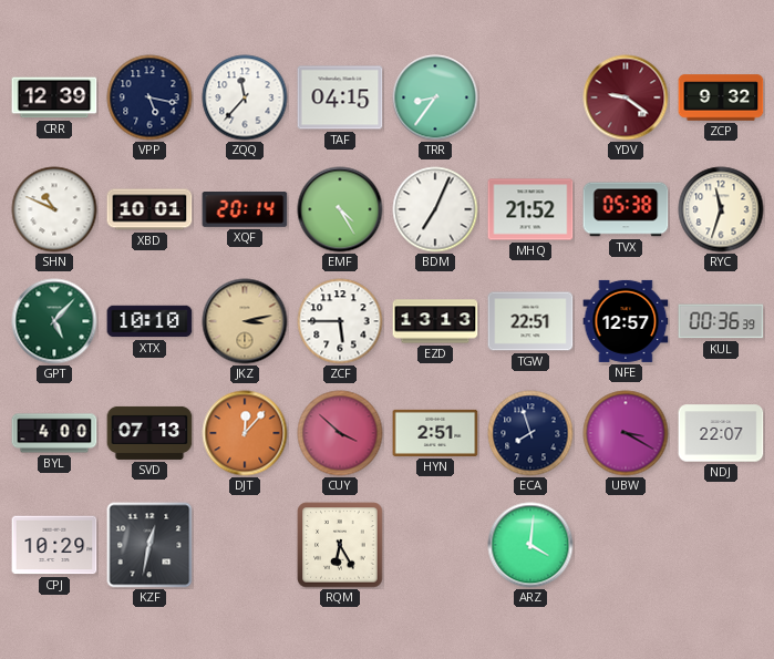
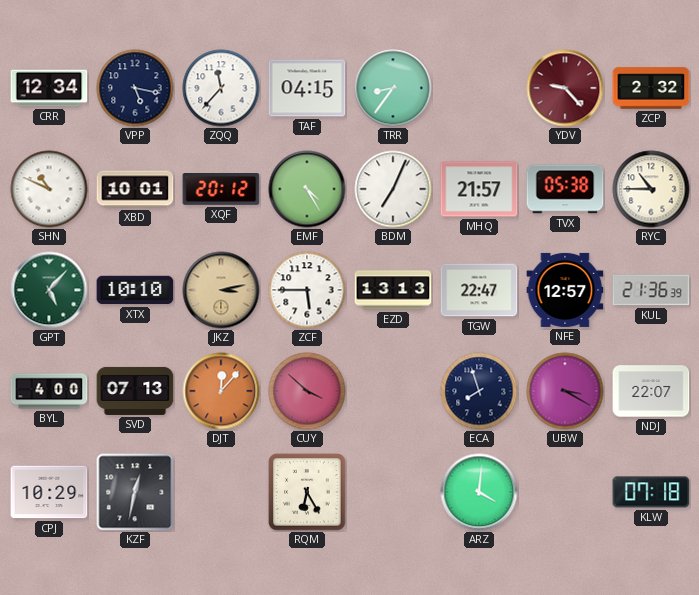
CRR: 12:39 -> 12:34
YDV: 9:21 -> 9:23
ZCP: 9:32 -> 2:32
XQF: 20:14 -> 20:12
MHQ: 21:52 -> 21:57
RYC: 11:33 -> 10:45
TGW: 22:51 -> 22:47
KUL: 00:36 -> 21:36
HYN: 2:51 -> none
KLW: none -> 07:18
